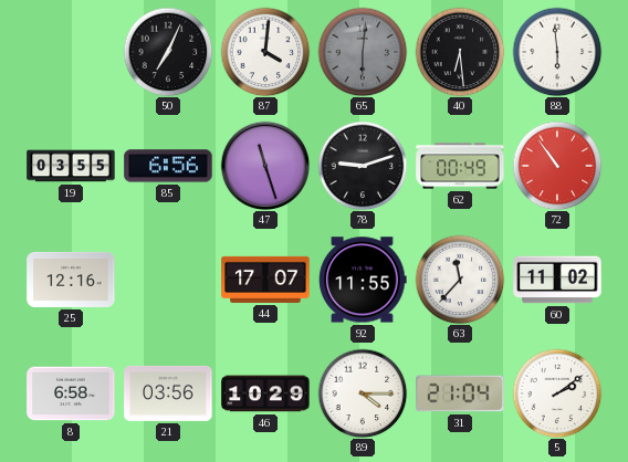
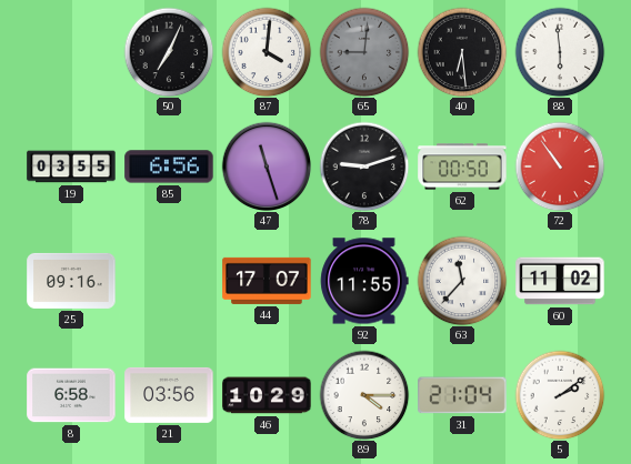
65: 6:01 -> 9:01
62: 00:49 -> 00:50
25: 12:16 -> 09:16
